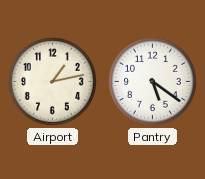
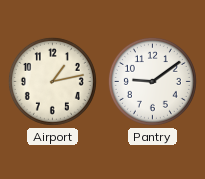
Pantry: 5:21 -> 9:09
